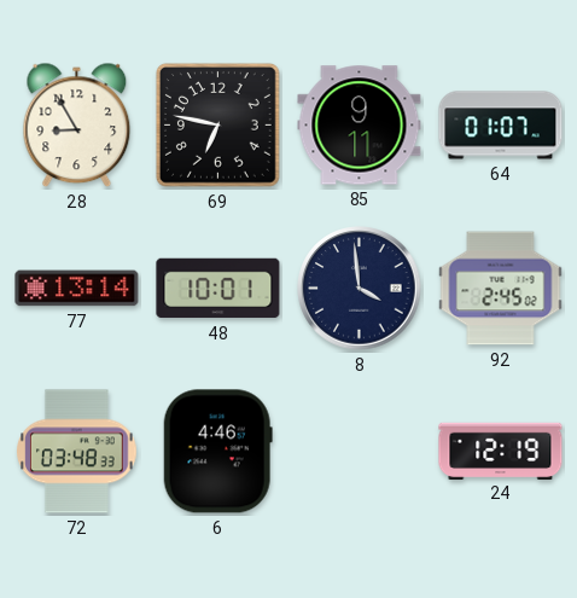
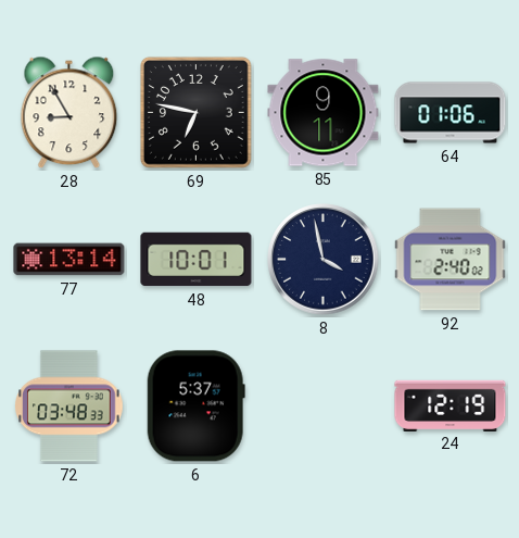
64: 01:07 -> 01:06
8: 3:59 -> 3:58
92: 2:45 -> 2:40
6: 4:46 -> 5:37
